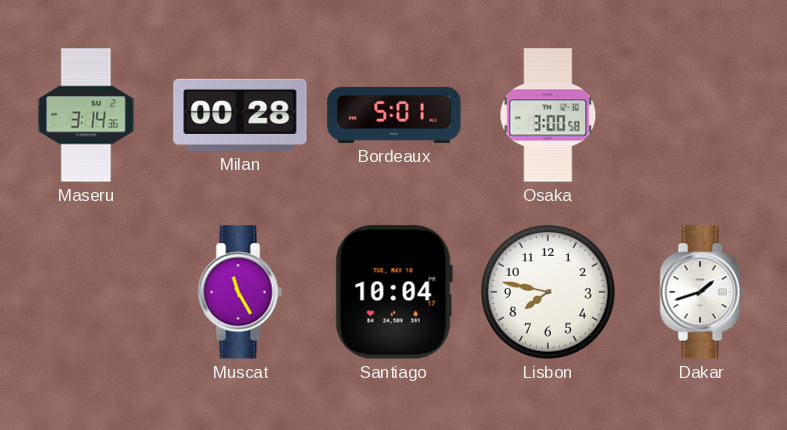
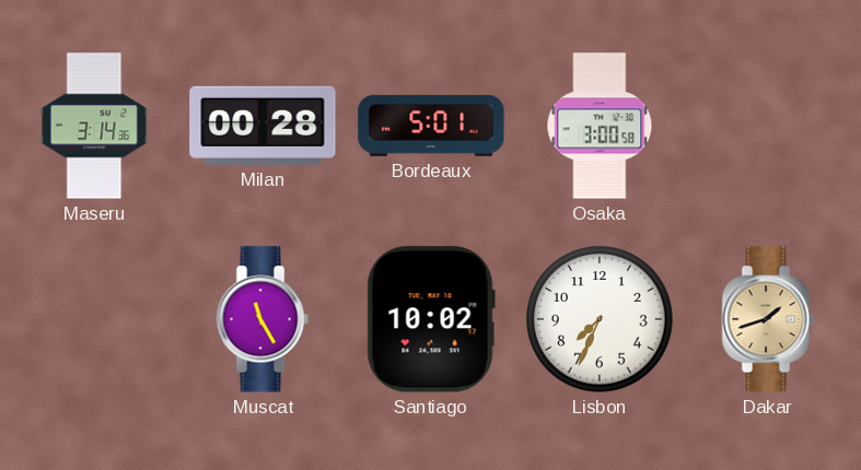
Santiago: 10:04 -> 10:02
Lisbon: 7:47 -> 7:34
Dakar dial: white -> champagne
